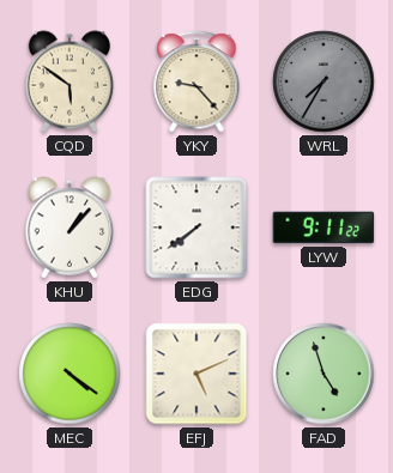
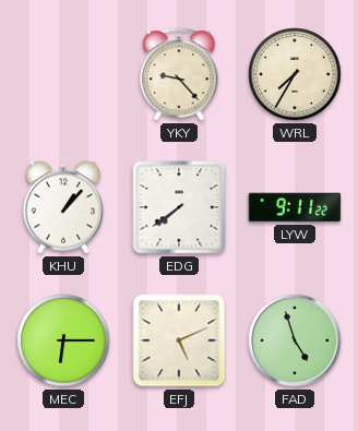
CQD: 5:51 -> none
WRL dial: grey -> cream
MEC: 4:21 -> 6:15
